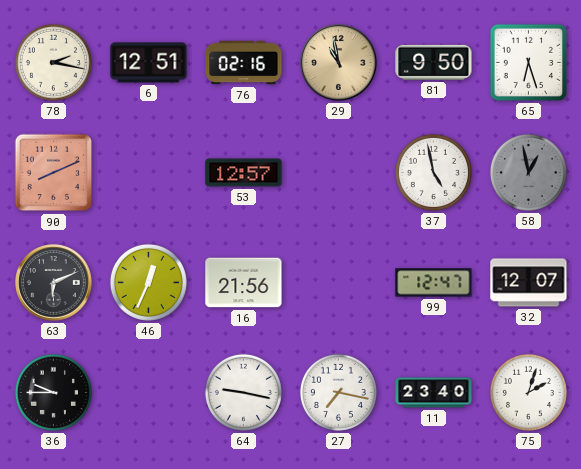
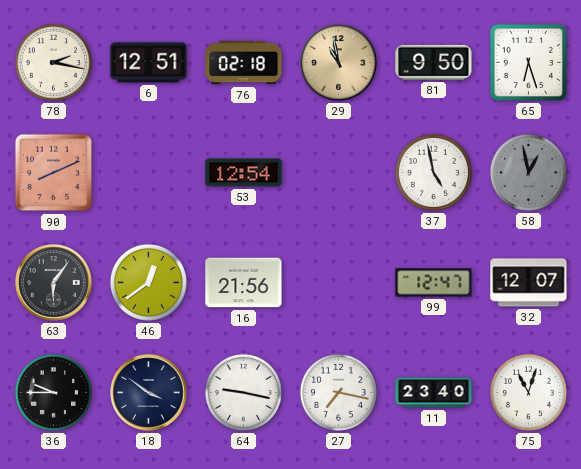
76: 02:16 -> 02:18
53: 12:57 -> 12:54
63: 6:11 -> 6:06
46: 12:34 -> 12:39
18: none -> 3:51
75: 2:03 -> 11:03
